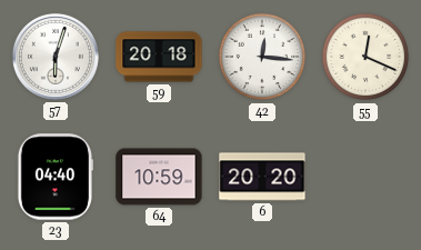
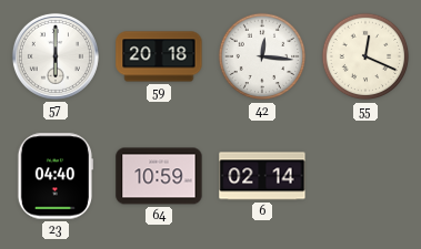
57: 6:03 -> 6:00
6: 20:20 -> 02:14
